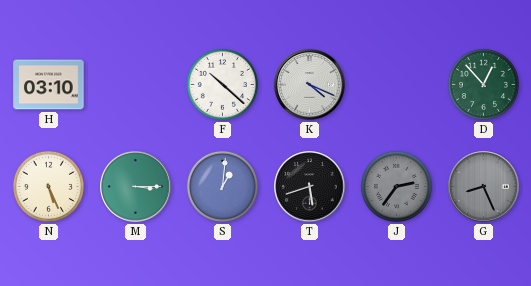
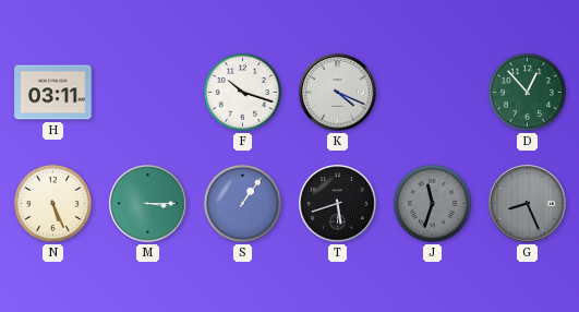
H: 03:10 -> 03:11
F: 10:22 -> 10:18
S: 1:01 -> 1:06
J: 2:36 -> 11:33
